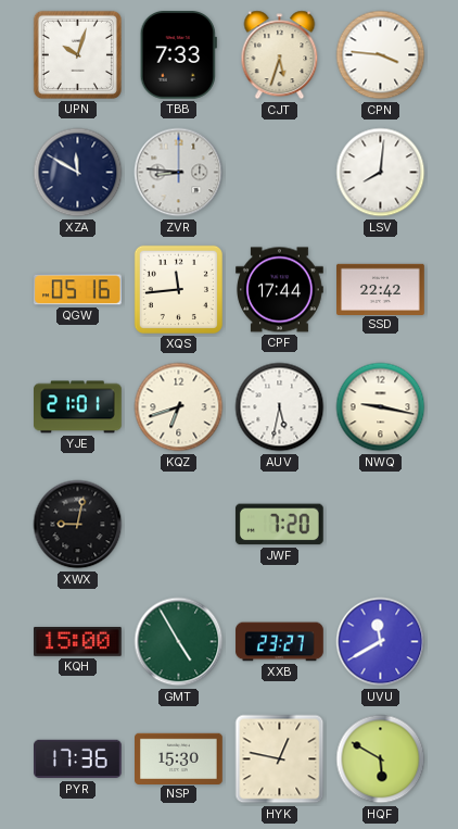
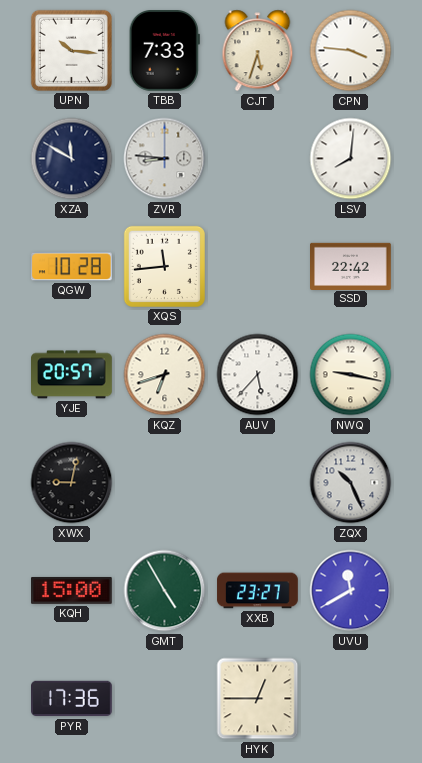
UPN: 10:03 -> 10:16
QGW: 05:16 -> 10:28
CPF: 17:44 -> none
YJE: 21:01 -> 20:57
AUV: 5:32 -> 5:37
JWF: 7:20 -> none
ZQX: none -> 10:26
NSP: 15:30 -> none
HYK: 12:47 -> 12:45
HQF: 5:50 -> none
